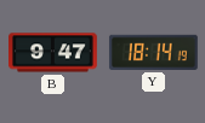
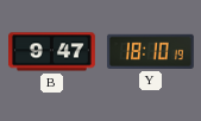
Y: 18:14 -> 18:10
